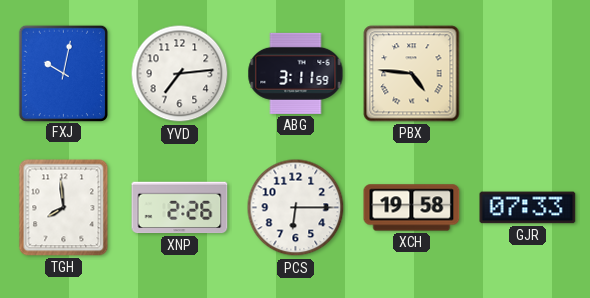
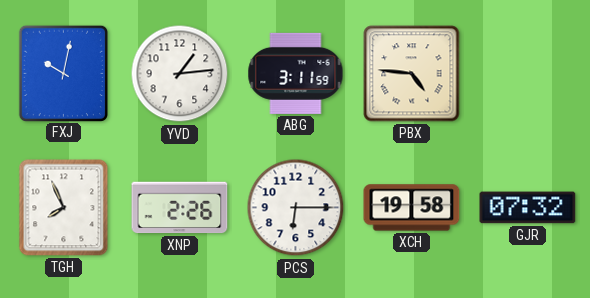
YVD: 7:14 -> 1:14
TGH: 7:59 -> 7:56
GJR: 07:33 -> 07:32
